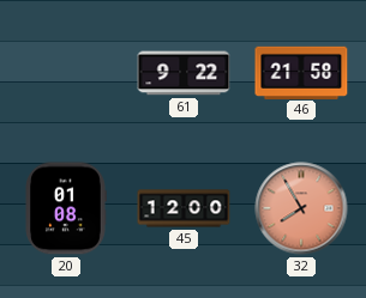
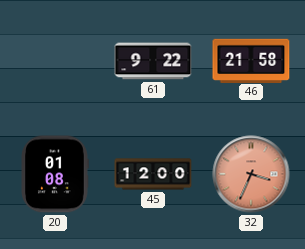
32: 7:55 -> 3:34
